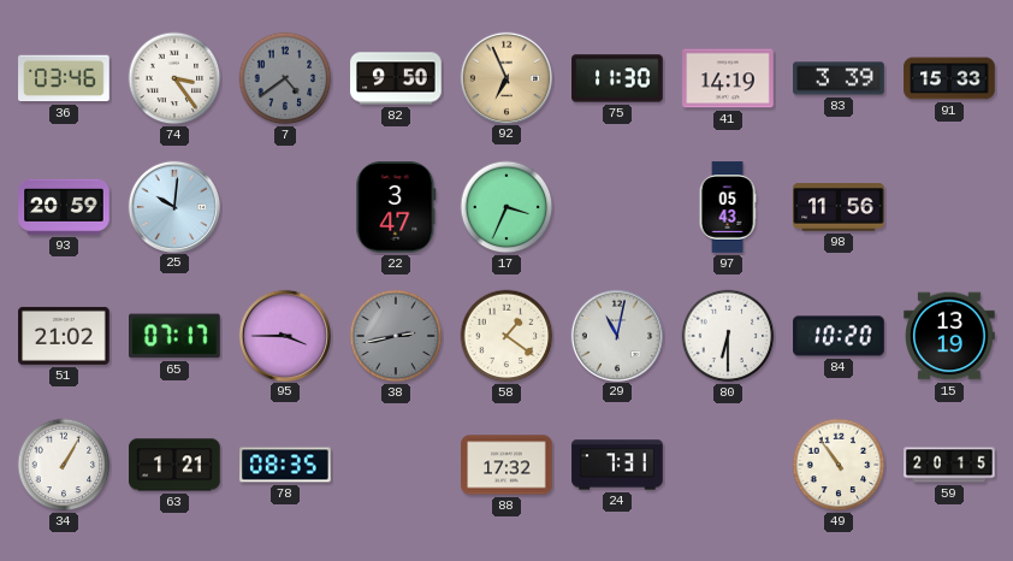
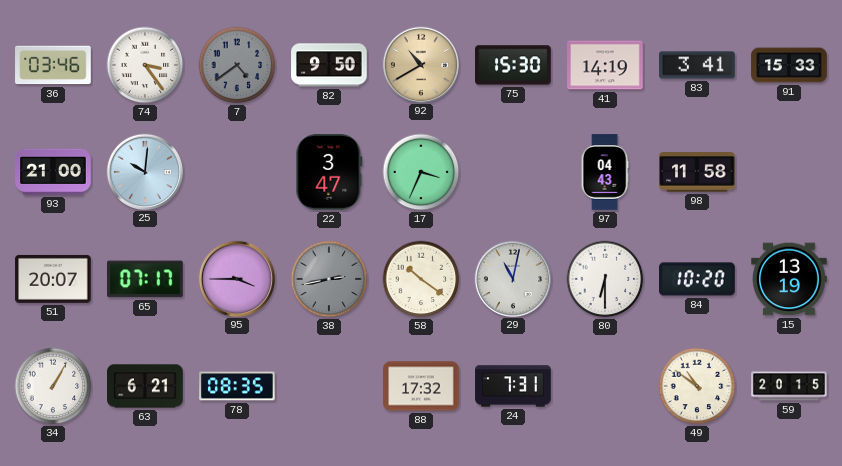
92: 6:56 -> 10:40
75: 11:30 -> 15:30
83: 3:39 -> 3:41
93: 20:59 -> 21:00
97: 05:43 -> 04:43
98: 11:56 -> 11:58
51: 21:02 -> 20:07
58: 1:21 -> 10:21
63: 1:21 -> 6:21
49: 10:54 -> 10:51
